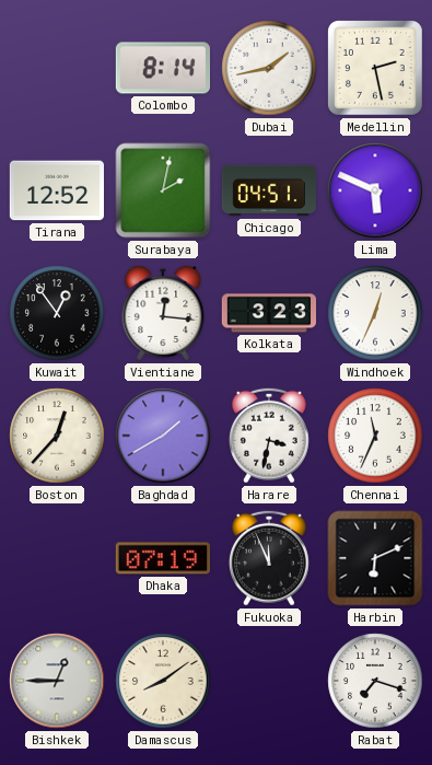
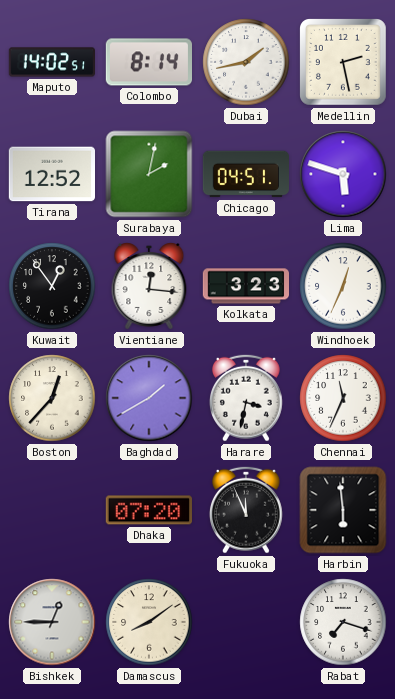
Maputo: none -> 14:02
Lima: 5:49 -> 5:48
Dhaka: 07:19 -> 07:20
Harbin: 6:11 -> 5:59
